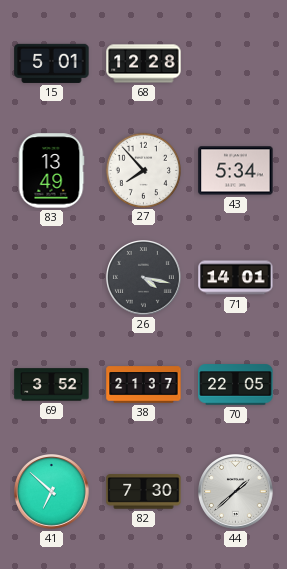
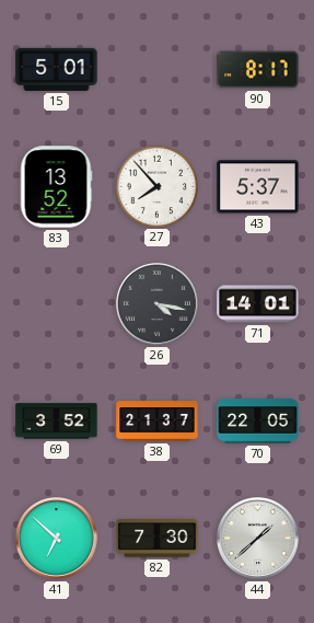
68: 12:28 -> none
90: none -> 8:17
83: 13:49 -> 13:52
43: 5:34 -> 5:37
